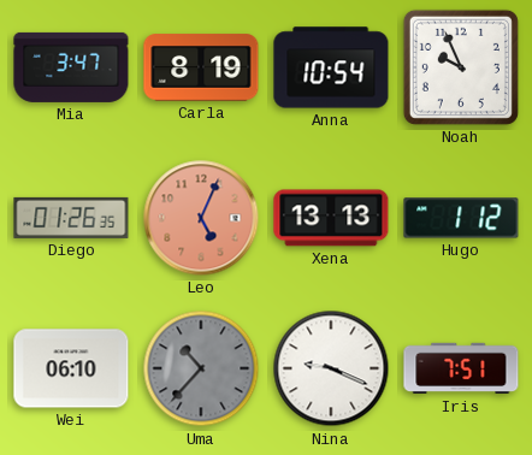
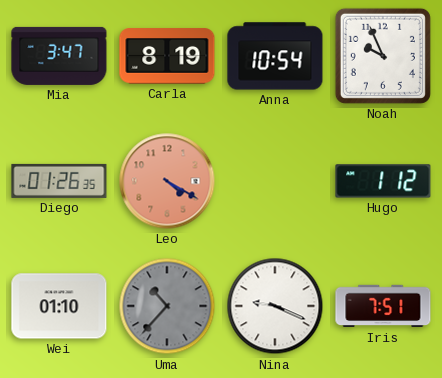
Leo: 5:04 -> 4:20
Xena: 13:13 -> none
Wei: 06:10 -> 01:10
